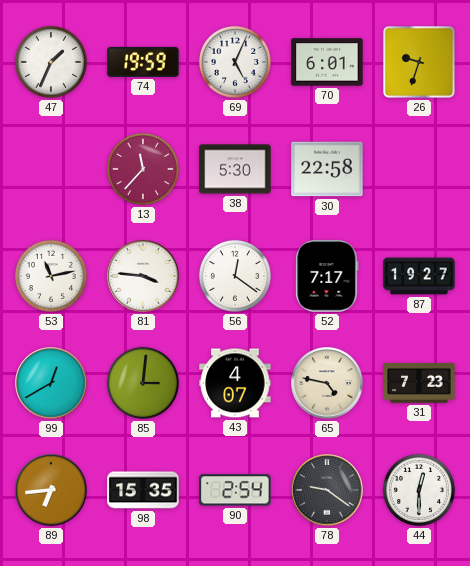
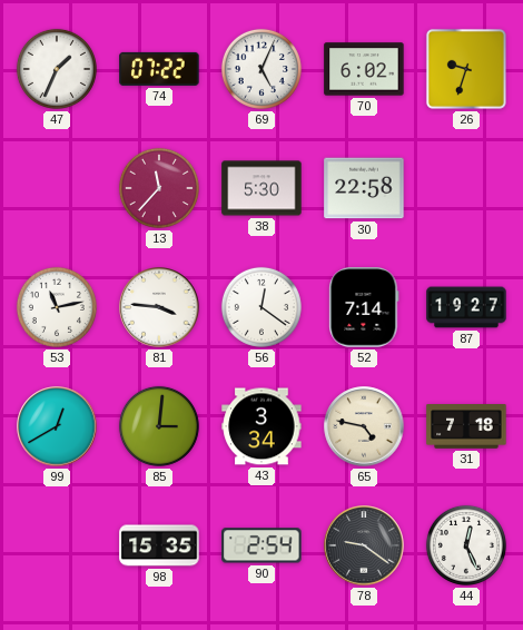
74: 19:59 -> 07:22
70: 6:01 -> 6:02
52: 7:17 -> 7:14
43: 4:07 -> 3:34
31: 7:23 -> 7:18
89: 6:44 -> none
44: 12:30 -> 12:26
